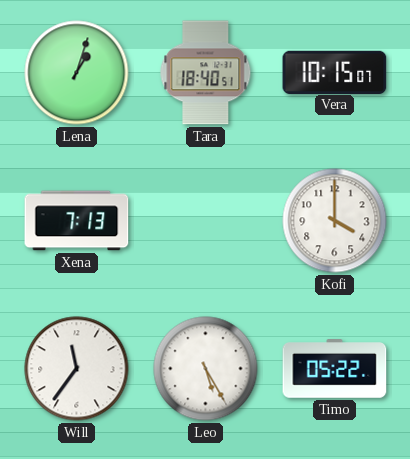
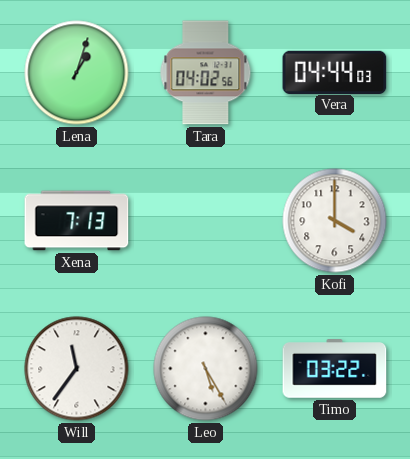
Tara: 18:40 -> 04:02
Vera: 10:15 -> 04:44
Timo: 05:22 -> 03:22
